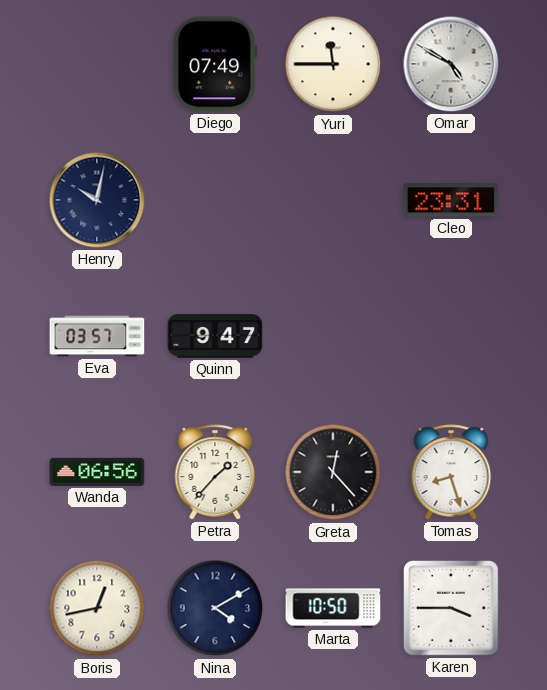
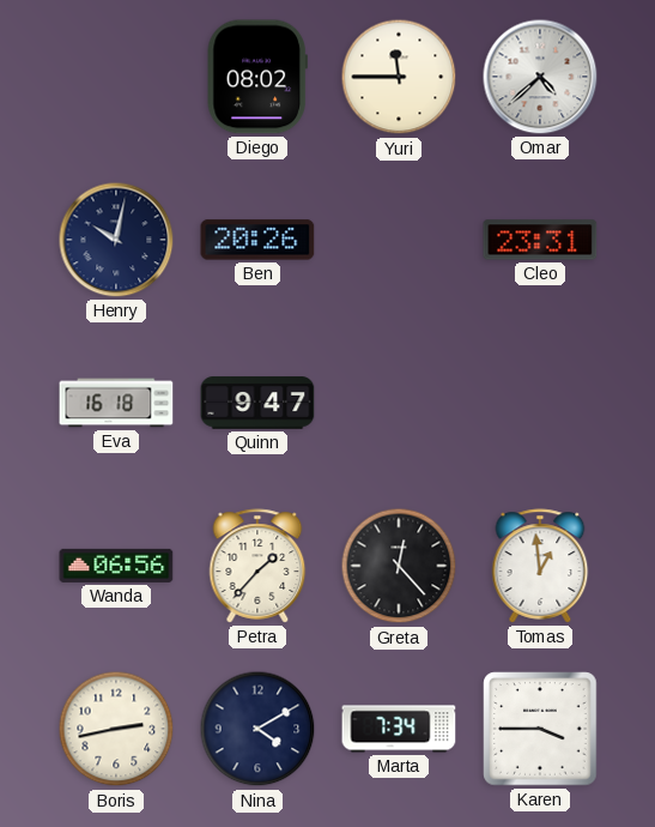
Diego: 07:49 -> 08:02
Omar: 4:50 -> 4:38
Ben: none -> 20:26
Eva: 03:57 -> 16:18
Tomas: 8:27 -> 12:59
Boris: 12:43 -> 2:43
Marta: 10:50 -> 7:34
